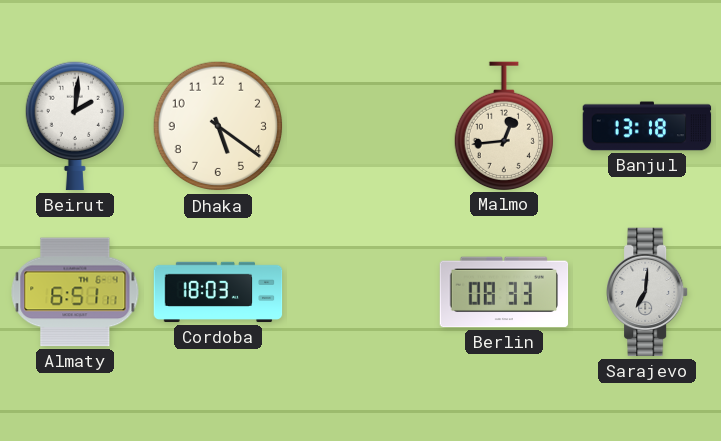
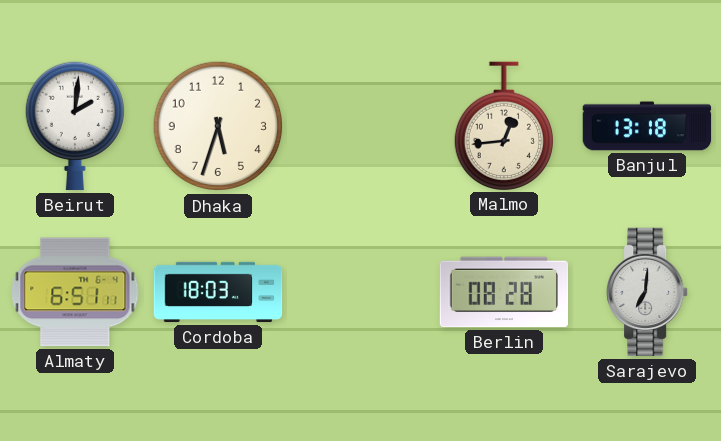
Dhaka: 5:21 -> 5:33
Berlin: 08:33 -> 08:28
